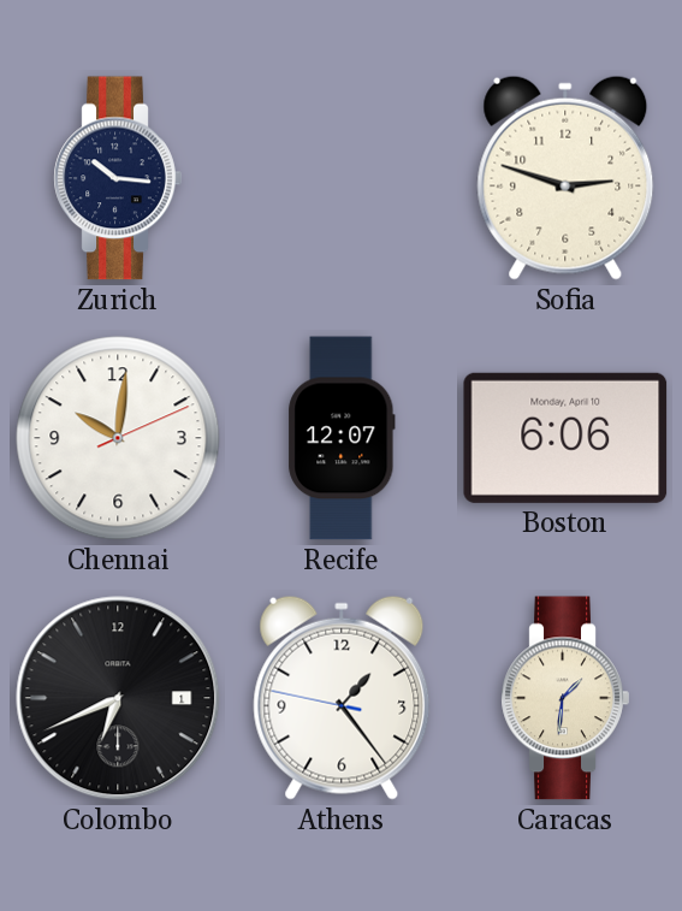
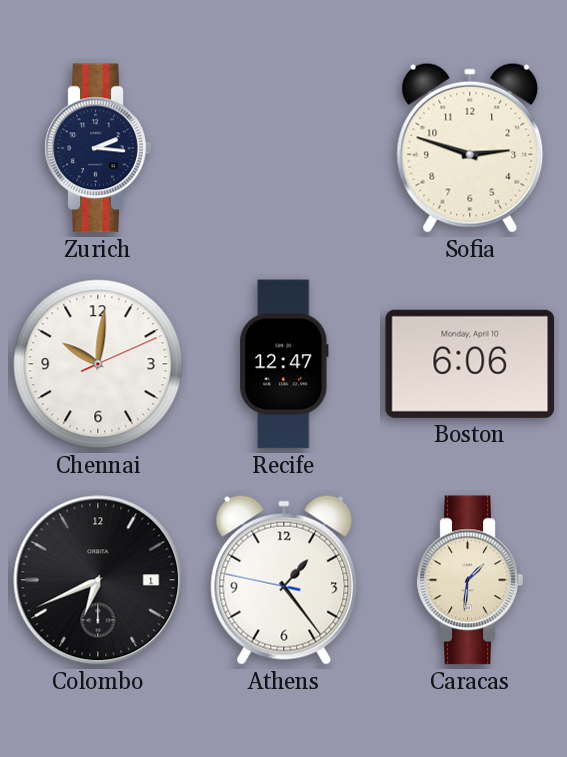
Zurich: 10:16 -> 2:16
Recife: 12:07 -> 12:47
